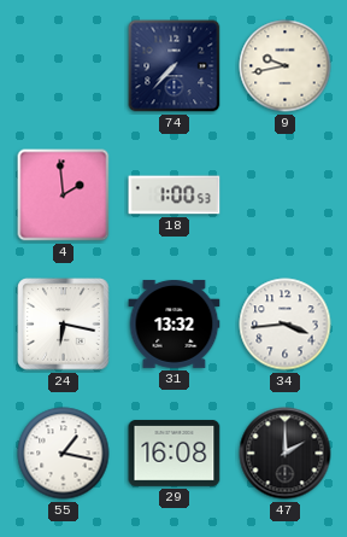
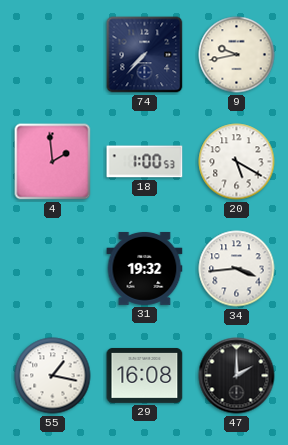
20: none -> 5:20
24: 6:17 -> none
31: 13:32 -> 19:32
